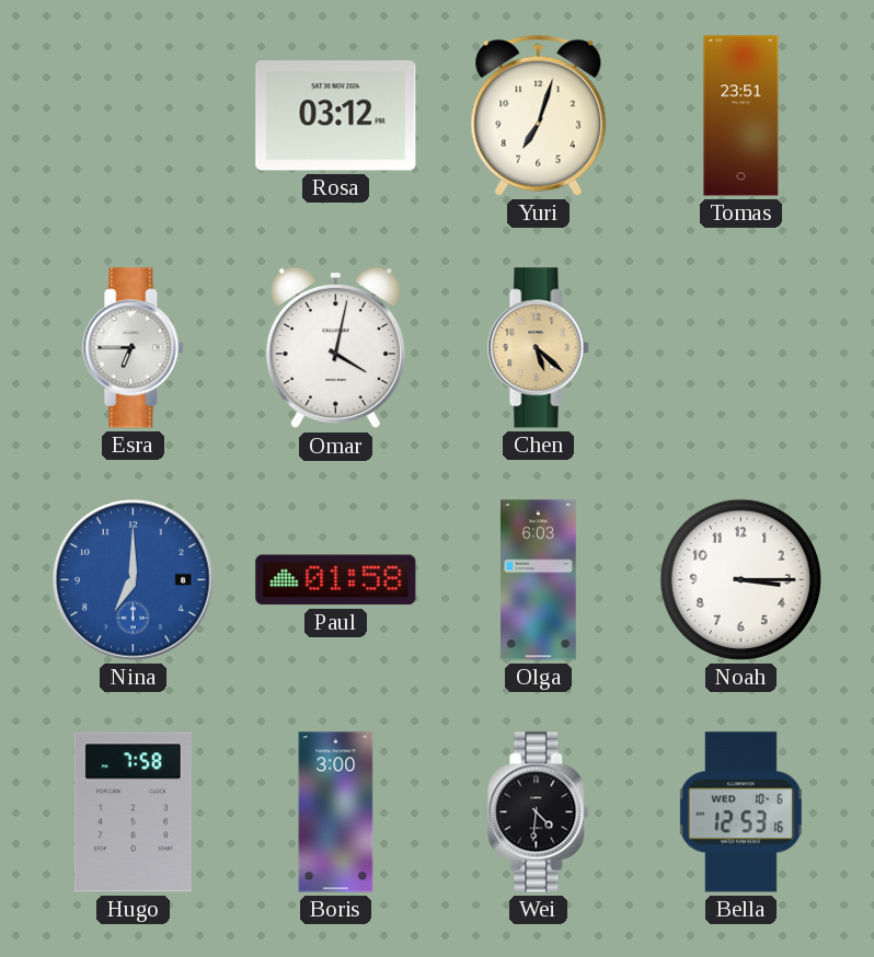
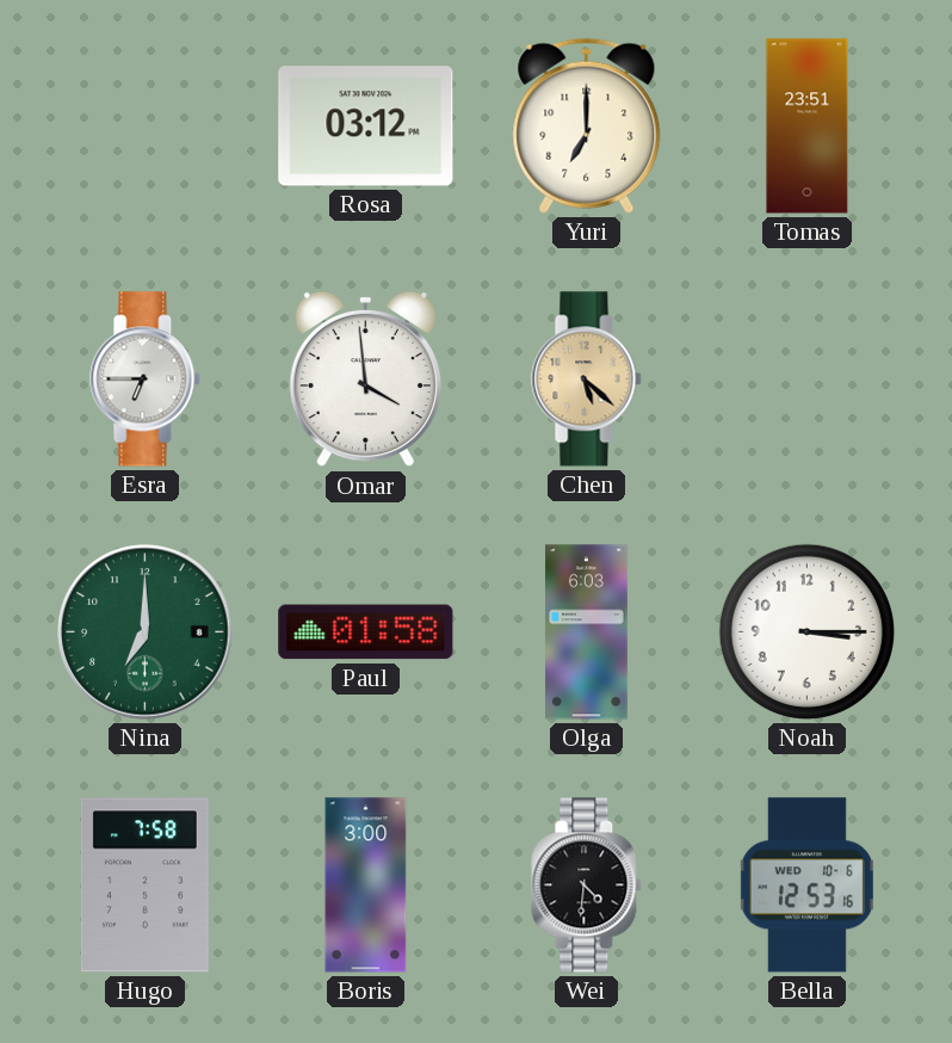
Yuri: 7:03 -> 7:00
Omar: 4:02 -> 3:59
Nina dial: blue -> green
